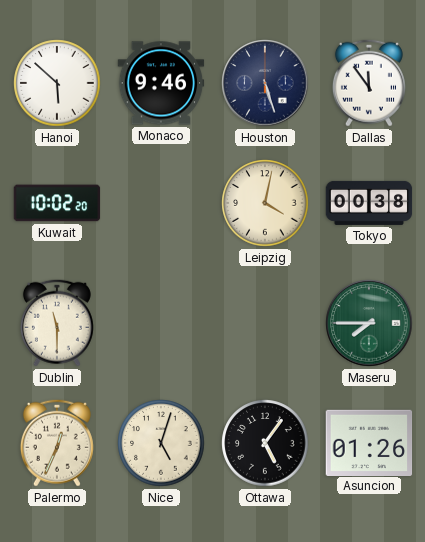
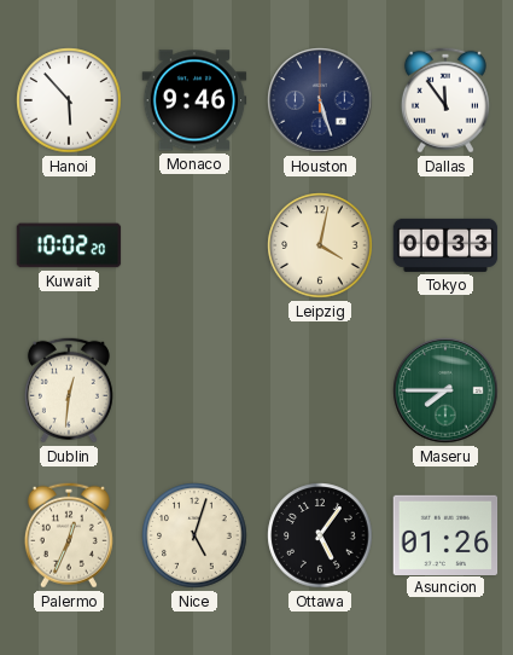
Hanoi: 5:52 -> 5:53
Tokyo: 00:38 -> 00:33
Dublin: 11:30 -> 12:31
